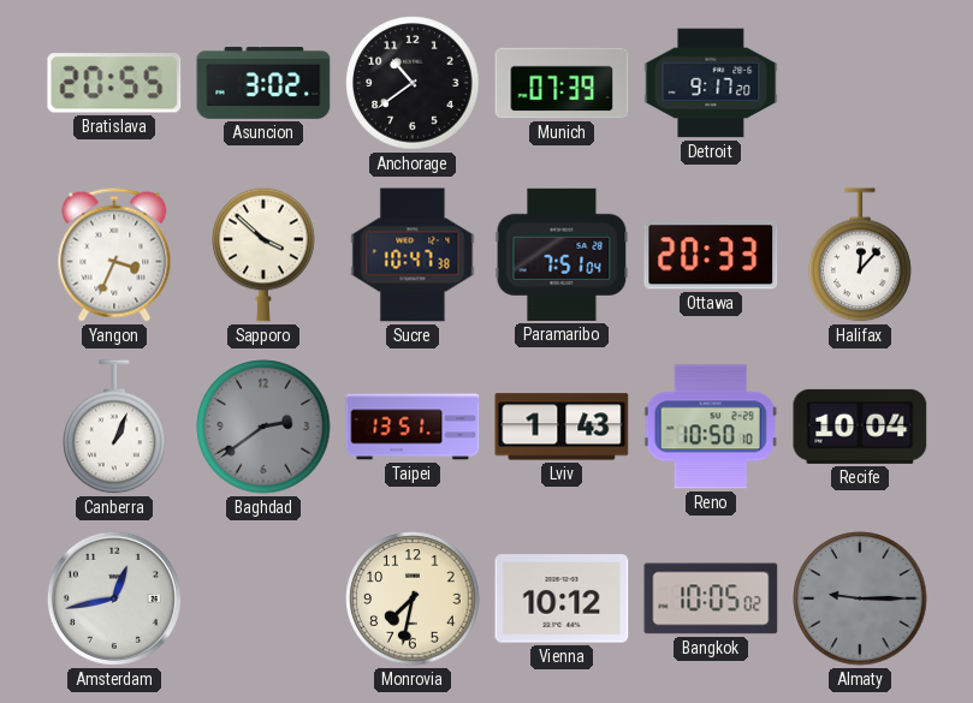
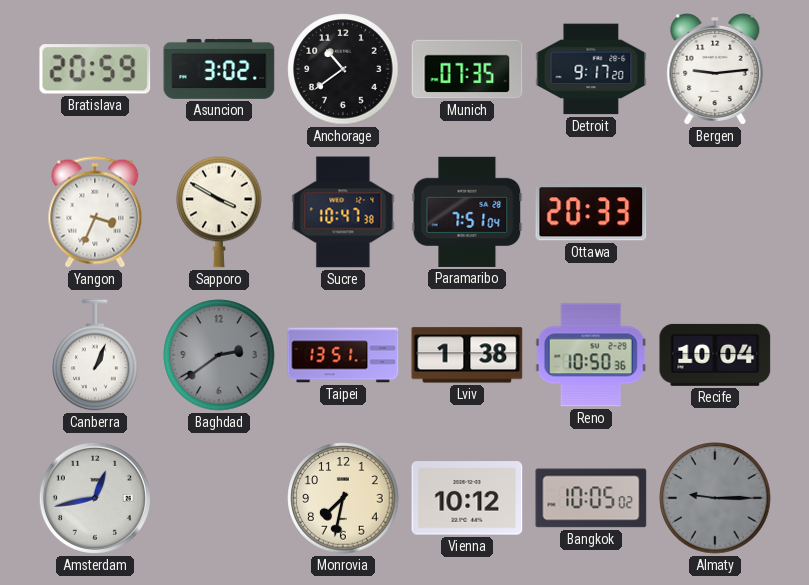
Bratislava: 20:55 -> 20:59
Munich: 07:39 -> 07:35
Bergen: none -> 9:14
Sapporo: 3:52 -> 3:50
Halifax: 12:07 -> none
Lviv: 1:43 -> 1:38
Reno: 10:50:10 -> 10:50:36
